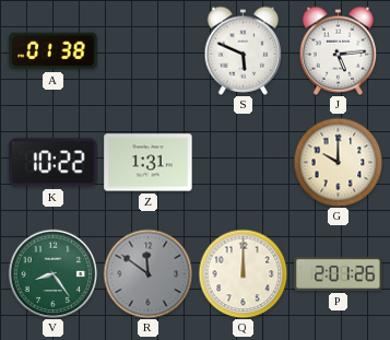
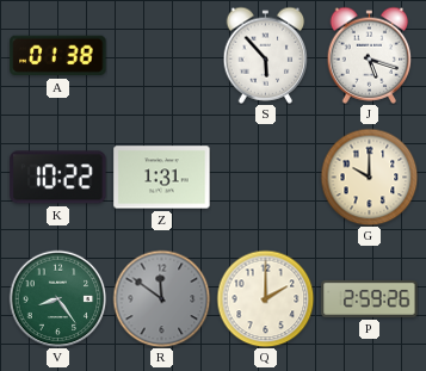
S: 5:49 -> 5:53
J: 5:14 -> 5:18
Q: 12:00 -> 2:00
P: 2:01 -> 2:59
